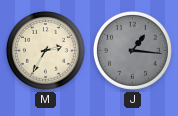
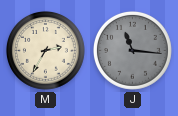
J: 1:16 -> 11:16
